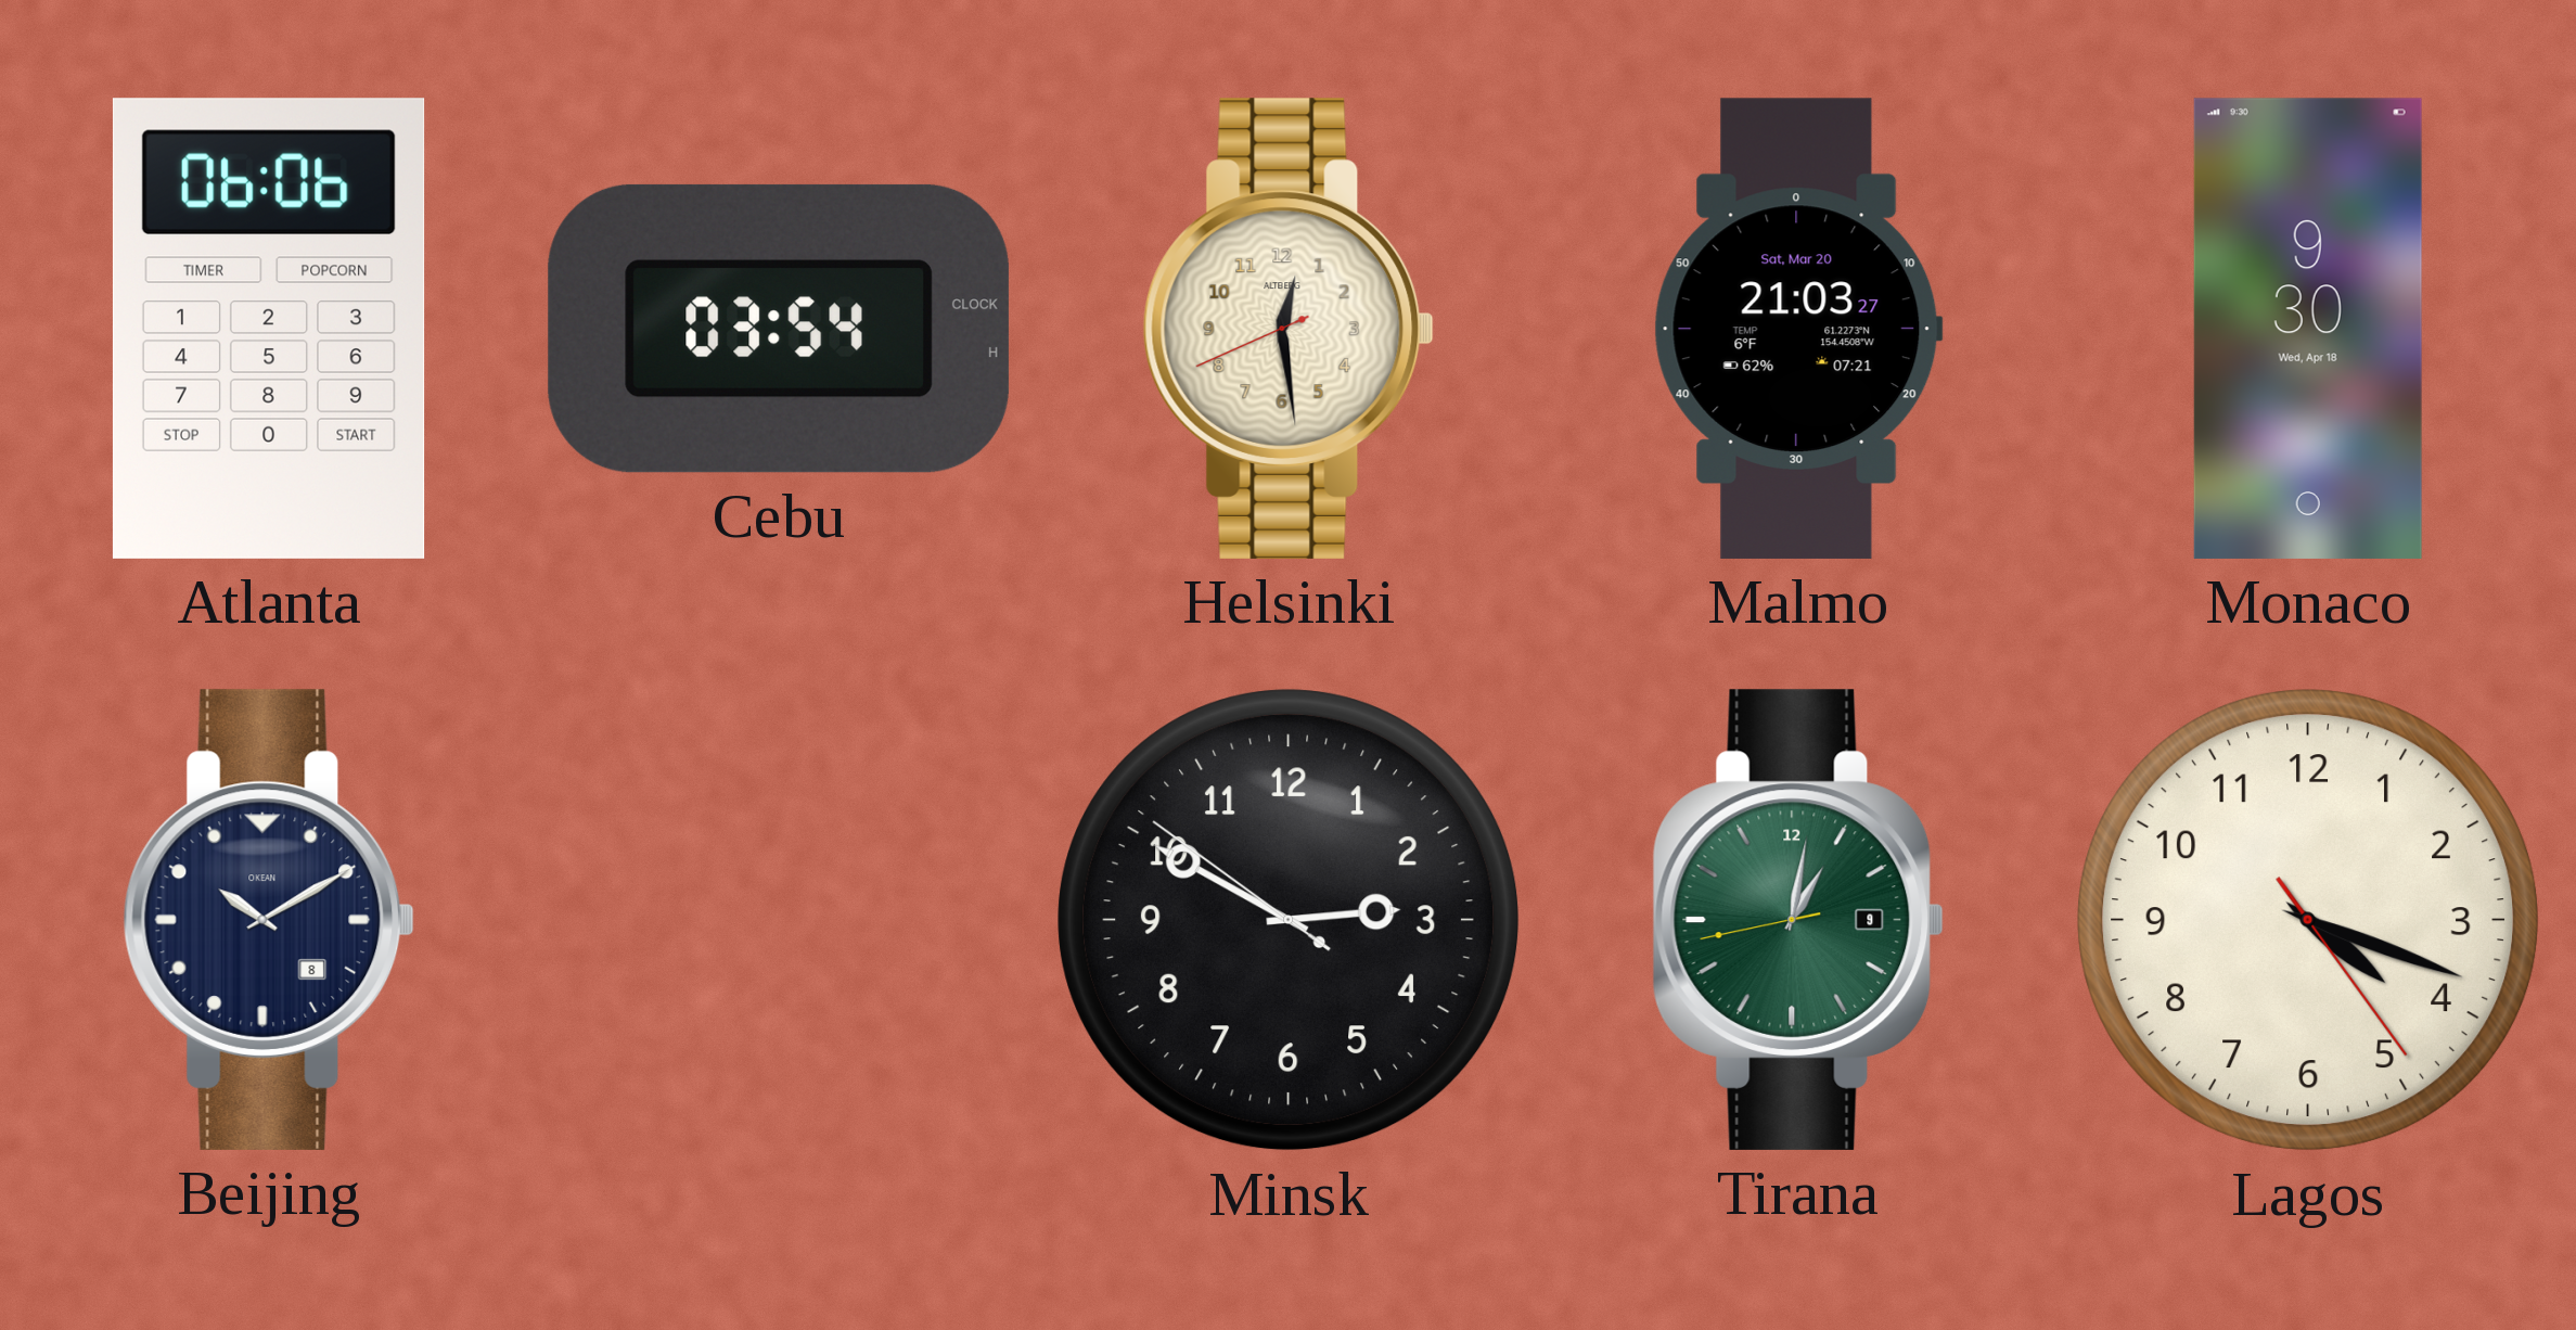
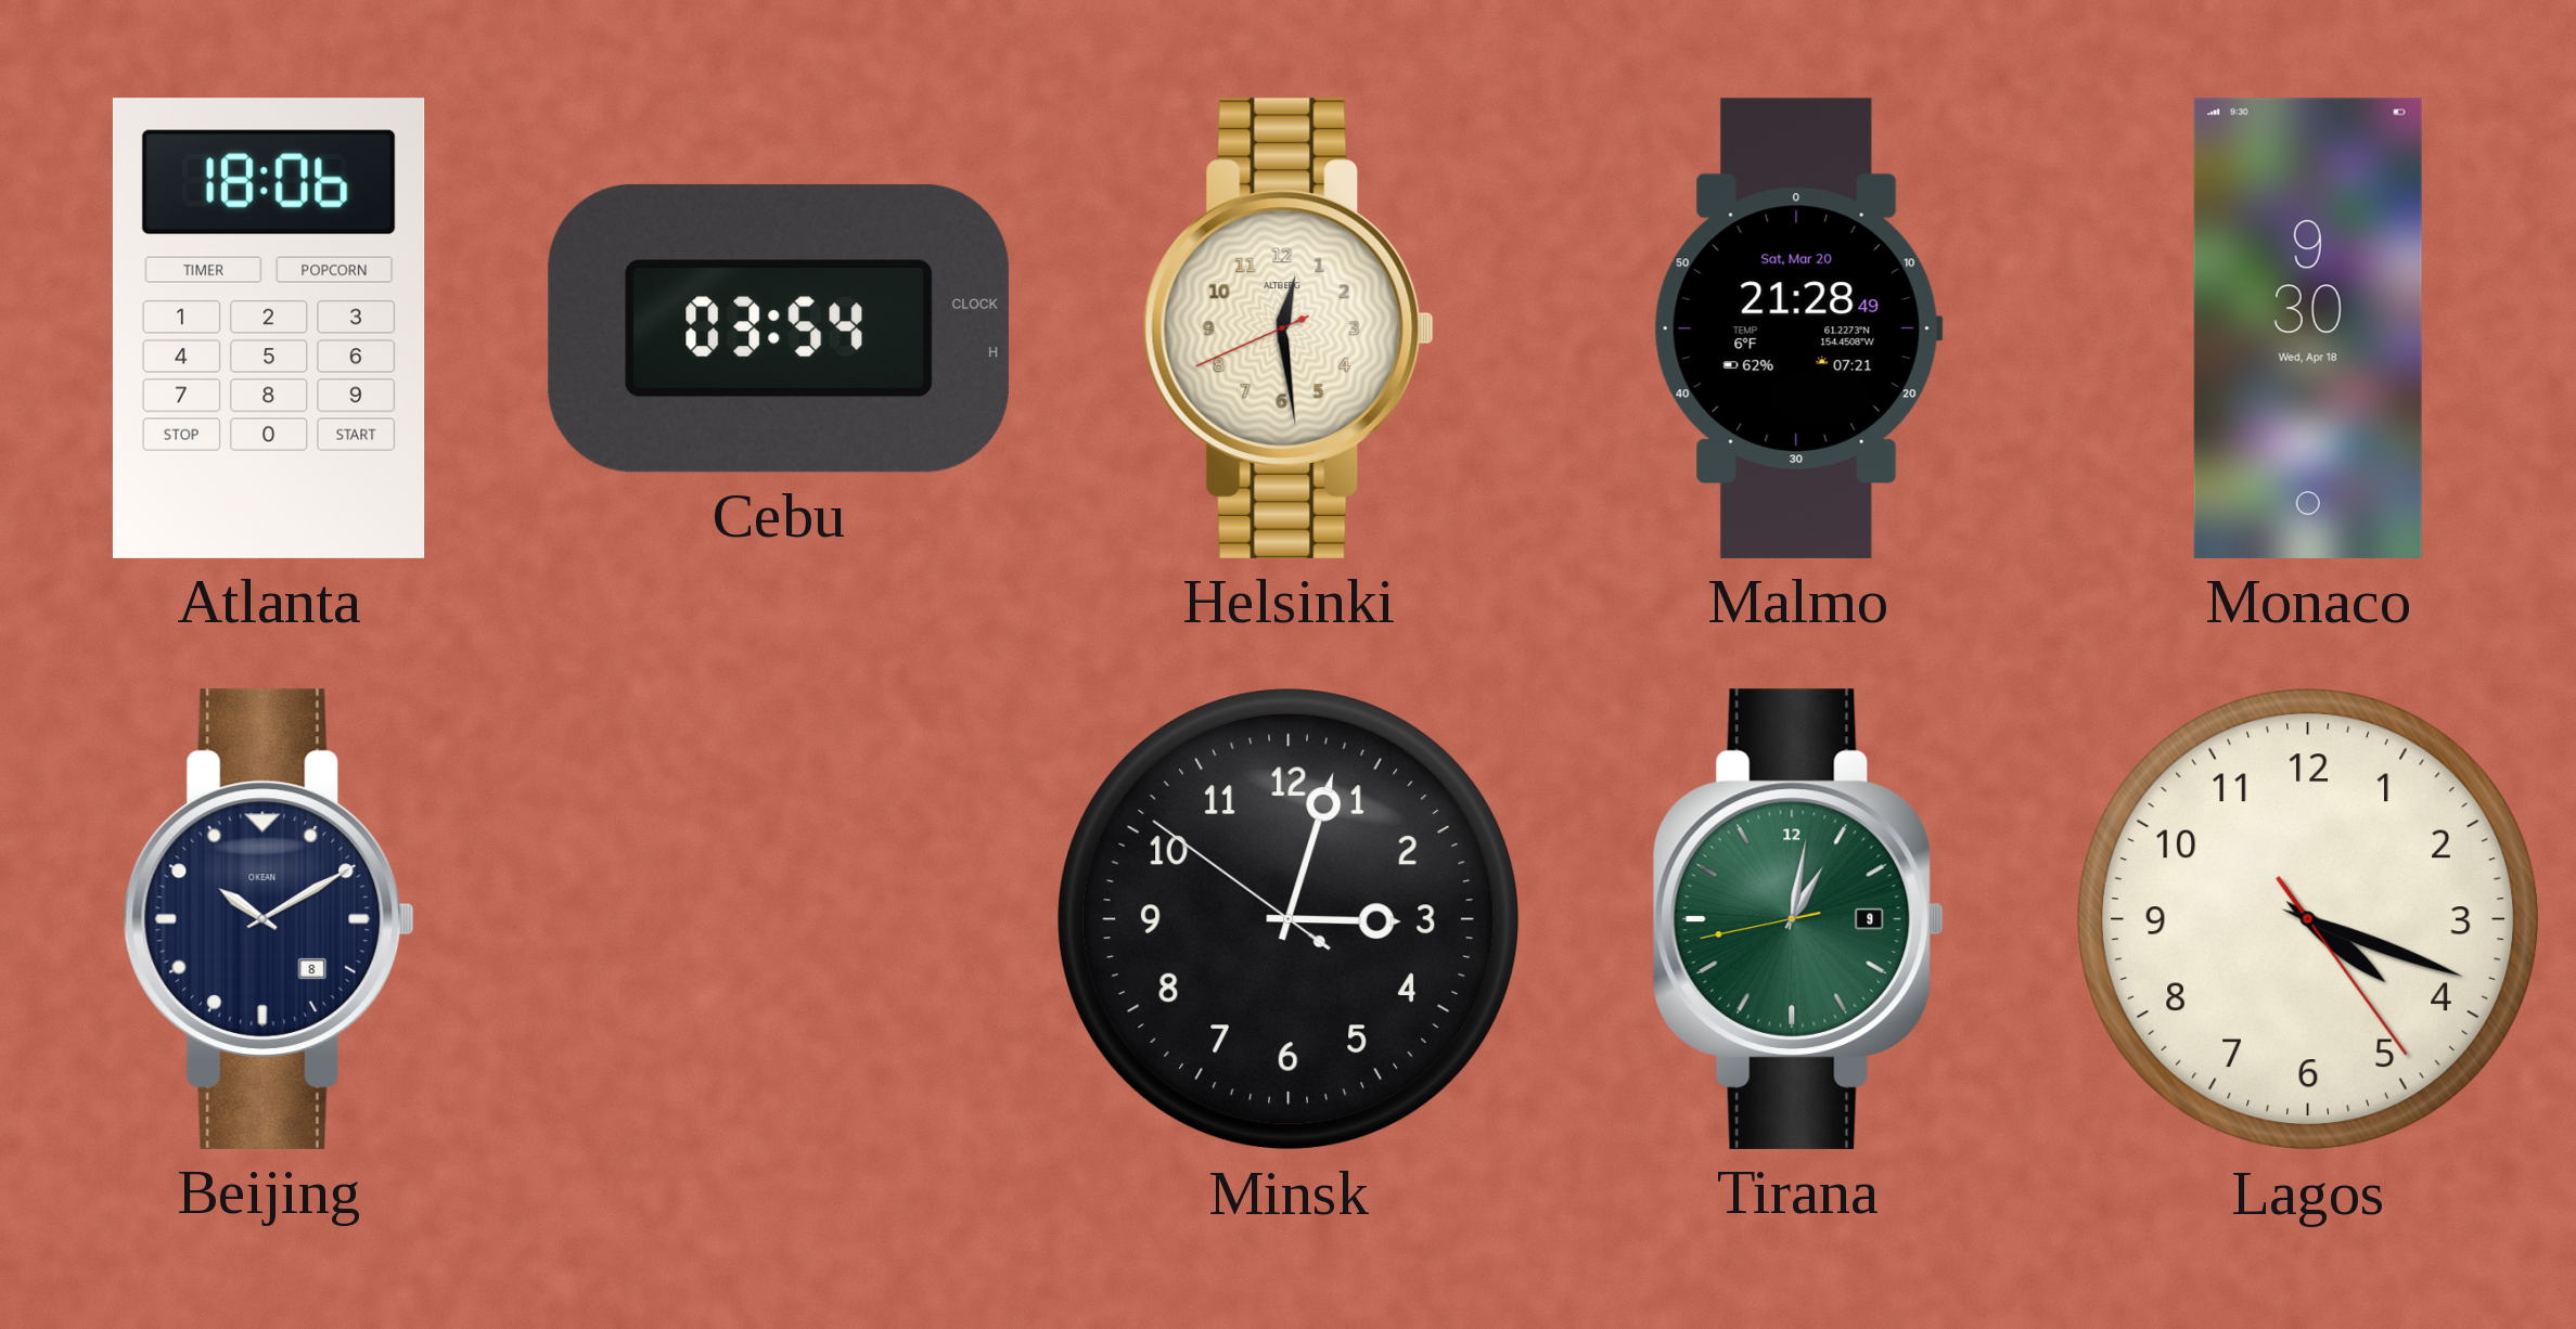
Atlanta: 06:06 -> 18:06
Malmo: 21:03 -> 21:28
Minsk: 2:49 -> 3:02
